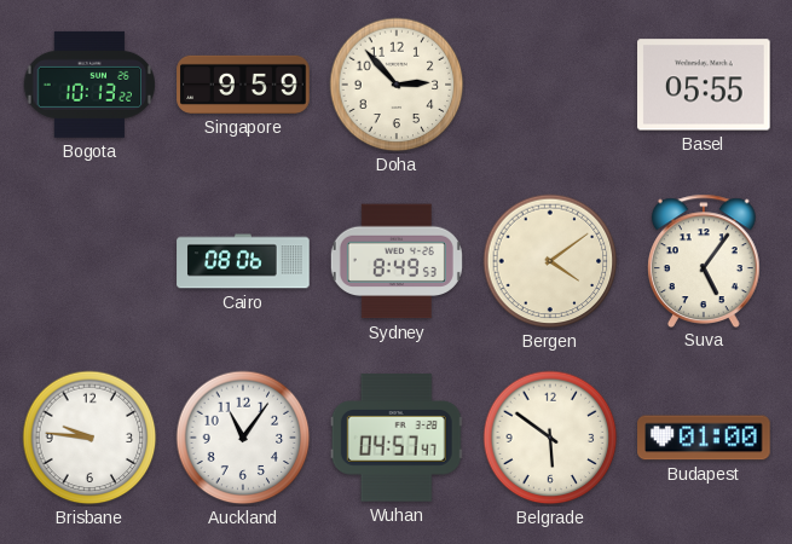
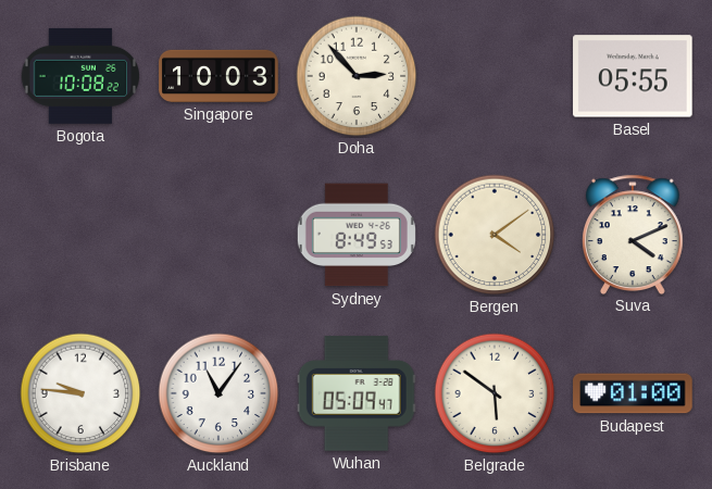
Bogota: 10:13 -> 10:08
Singapore: 9:59 -> 10:03
Cairo: 08:06 -> none
Suva: 5:06 -> 4:11
Wuhan: 04:57 -> 05:09
